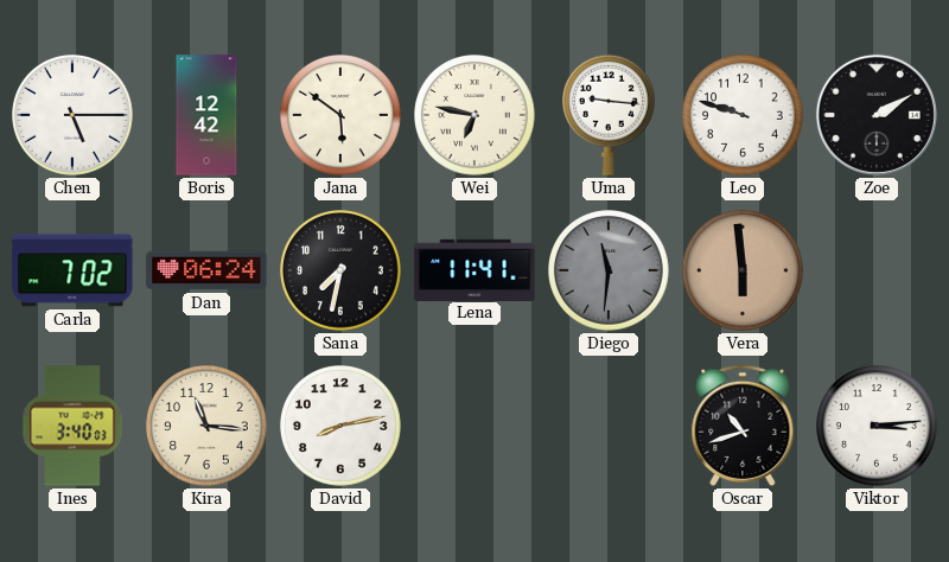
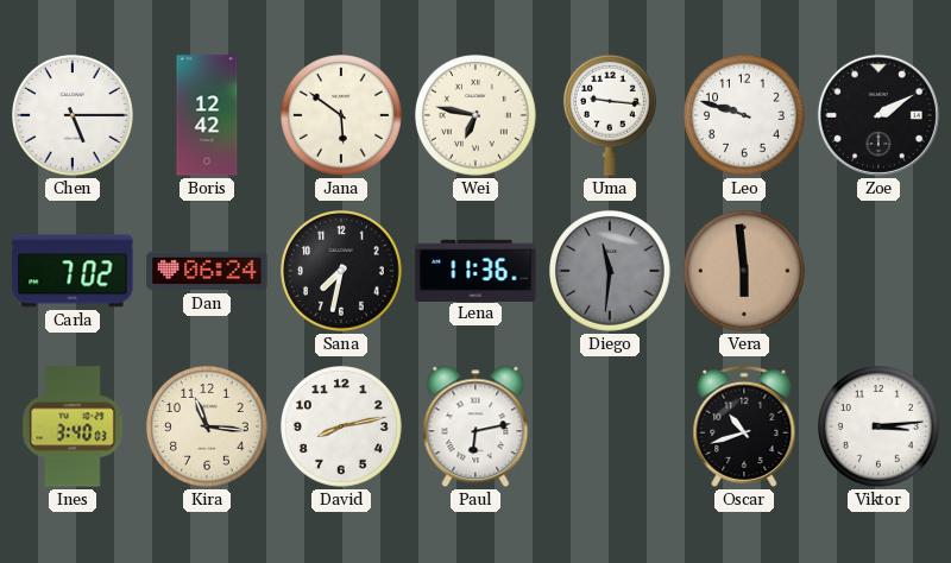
Lena: 11:41 -> 11:36
Paul: none -> 6:13
